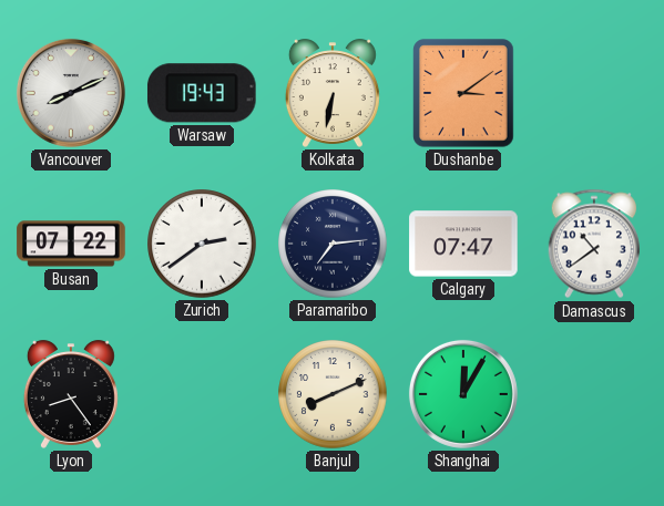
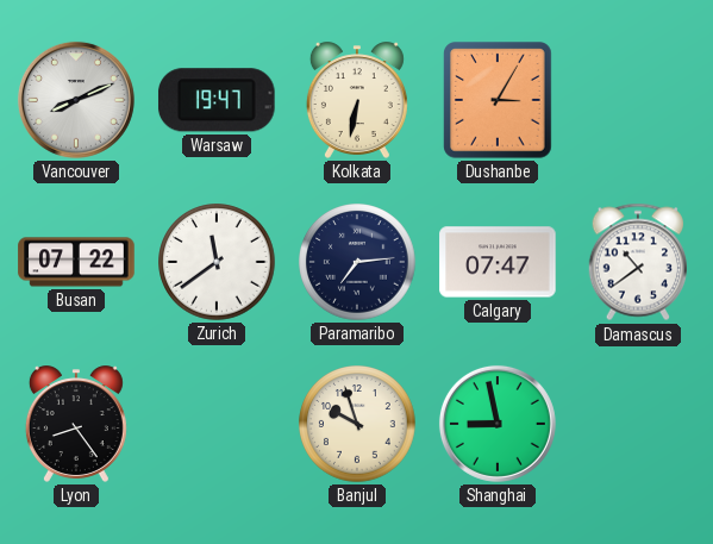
Warsaw: 19:43 -> 19:47
Dushanbe: 3:09 -> 3:05
Zurich: 2:39 -> 11:39
Banjul: 8:11 -> 9:57
Shanghai: 12:05 -> 8:58
